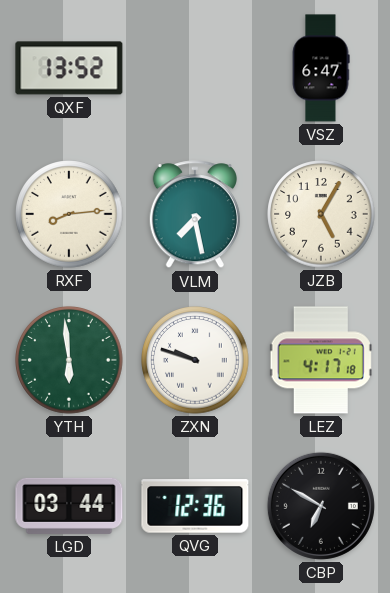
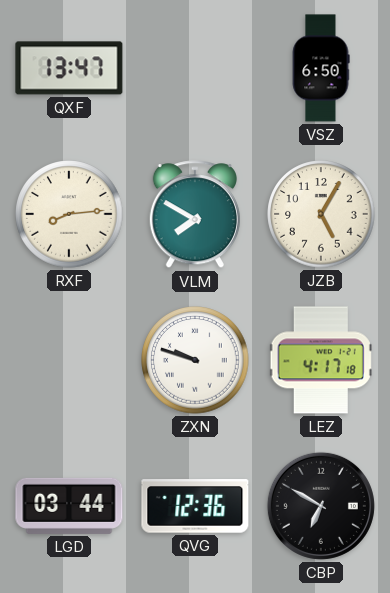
QXF: 13:52 -> 13:47
VSZ: 6:47 -> 6:50
VLM: 7:28 -> 7:50
YTH: 5:59 -> none
